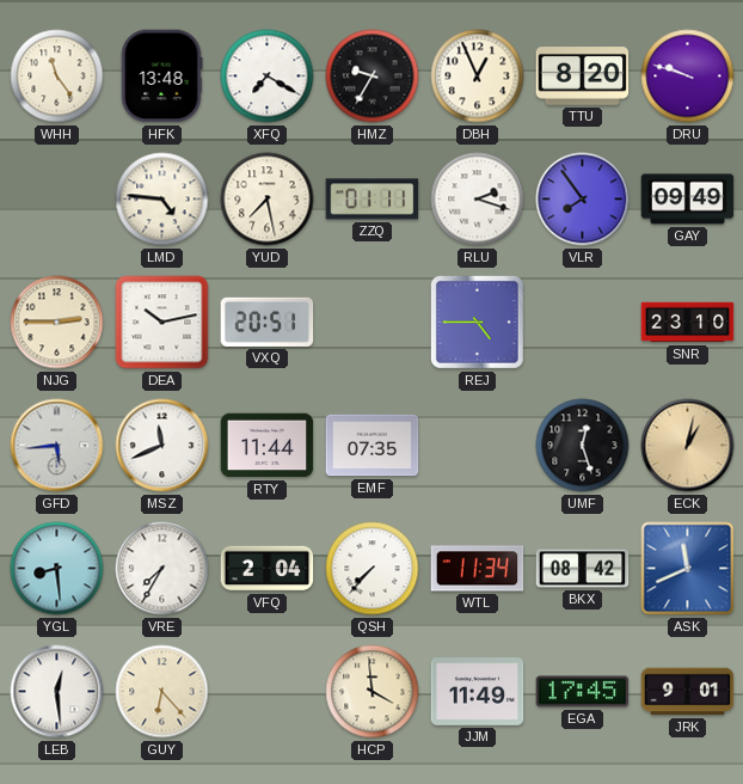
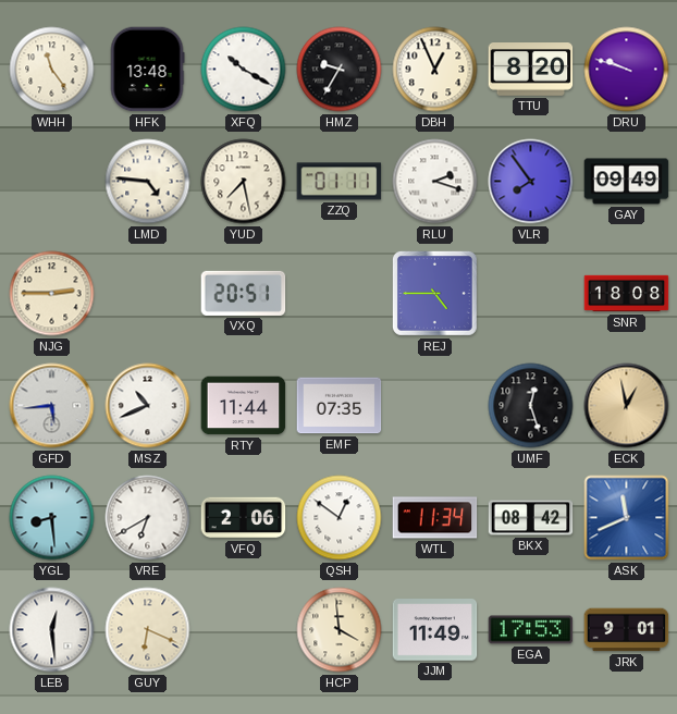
XFQ: 7:20 -> 10:20
DEA: 10:13 -> none
SNR: 23:10 -> 18:08
MSZ: 11:41 -> 10:41
ECK: 1:02 -> 12:58
VRE: 7:35 -> 6:40
VFQ: 2:04 -> 2:06
QSH: 7:37 -> 12:51
GUY: 6:23 -> 6:19
EGA: 17:45 -> 17:53
